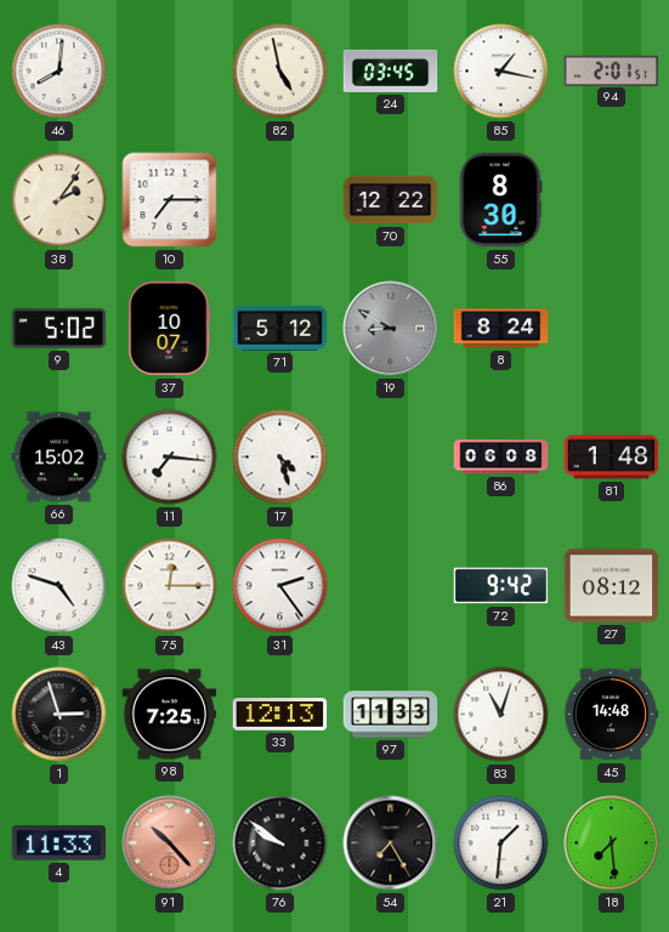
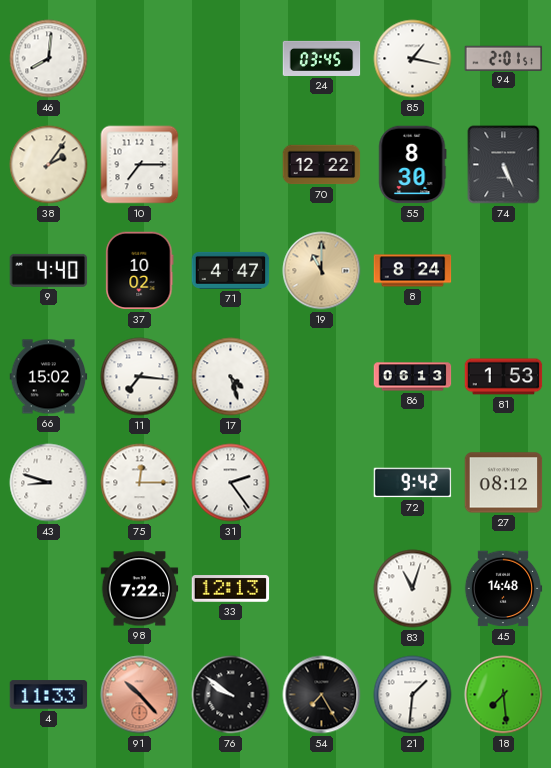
82: 4:58 -> none
74: none -> 5:26
9: 5:02 -> 4:40
37: 10:07 -> 10:02
71: 5:12 -> 4:47
19: 8:50 -> 11:00
19 dial: grey -> champagne
86: 06:08 -> 06:13
81: 1:48 -> 1:53
43: 4:48 -> 8:48
1: 2:57 -> none
98: 7:25 -> 7:22
97: 11:33 -> none
